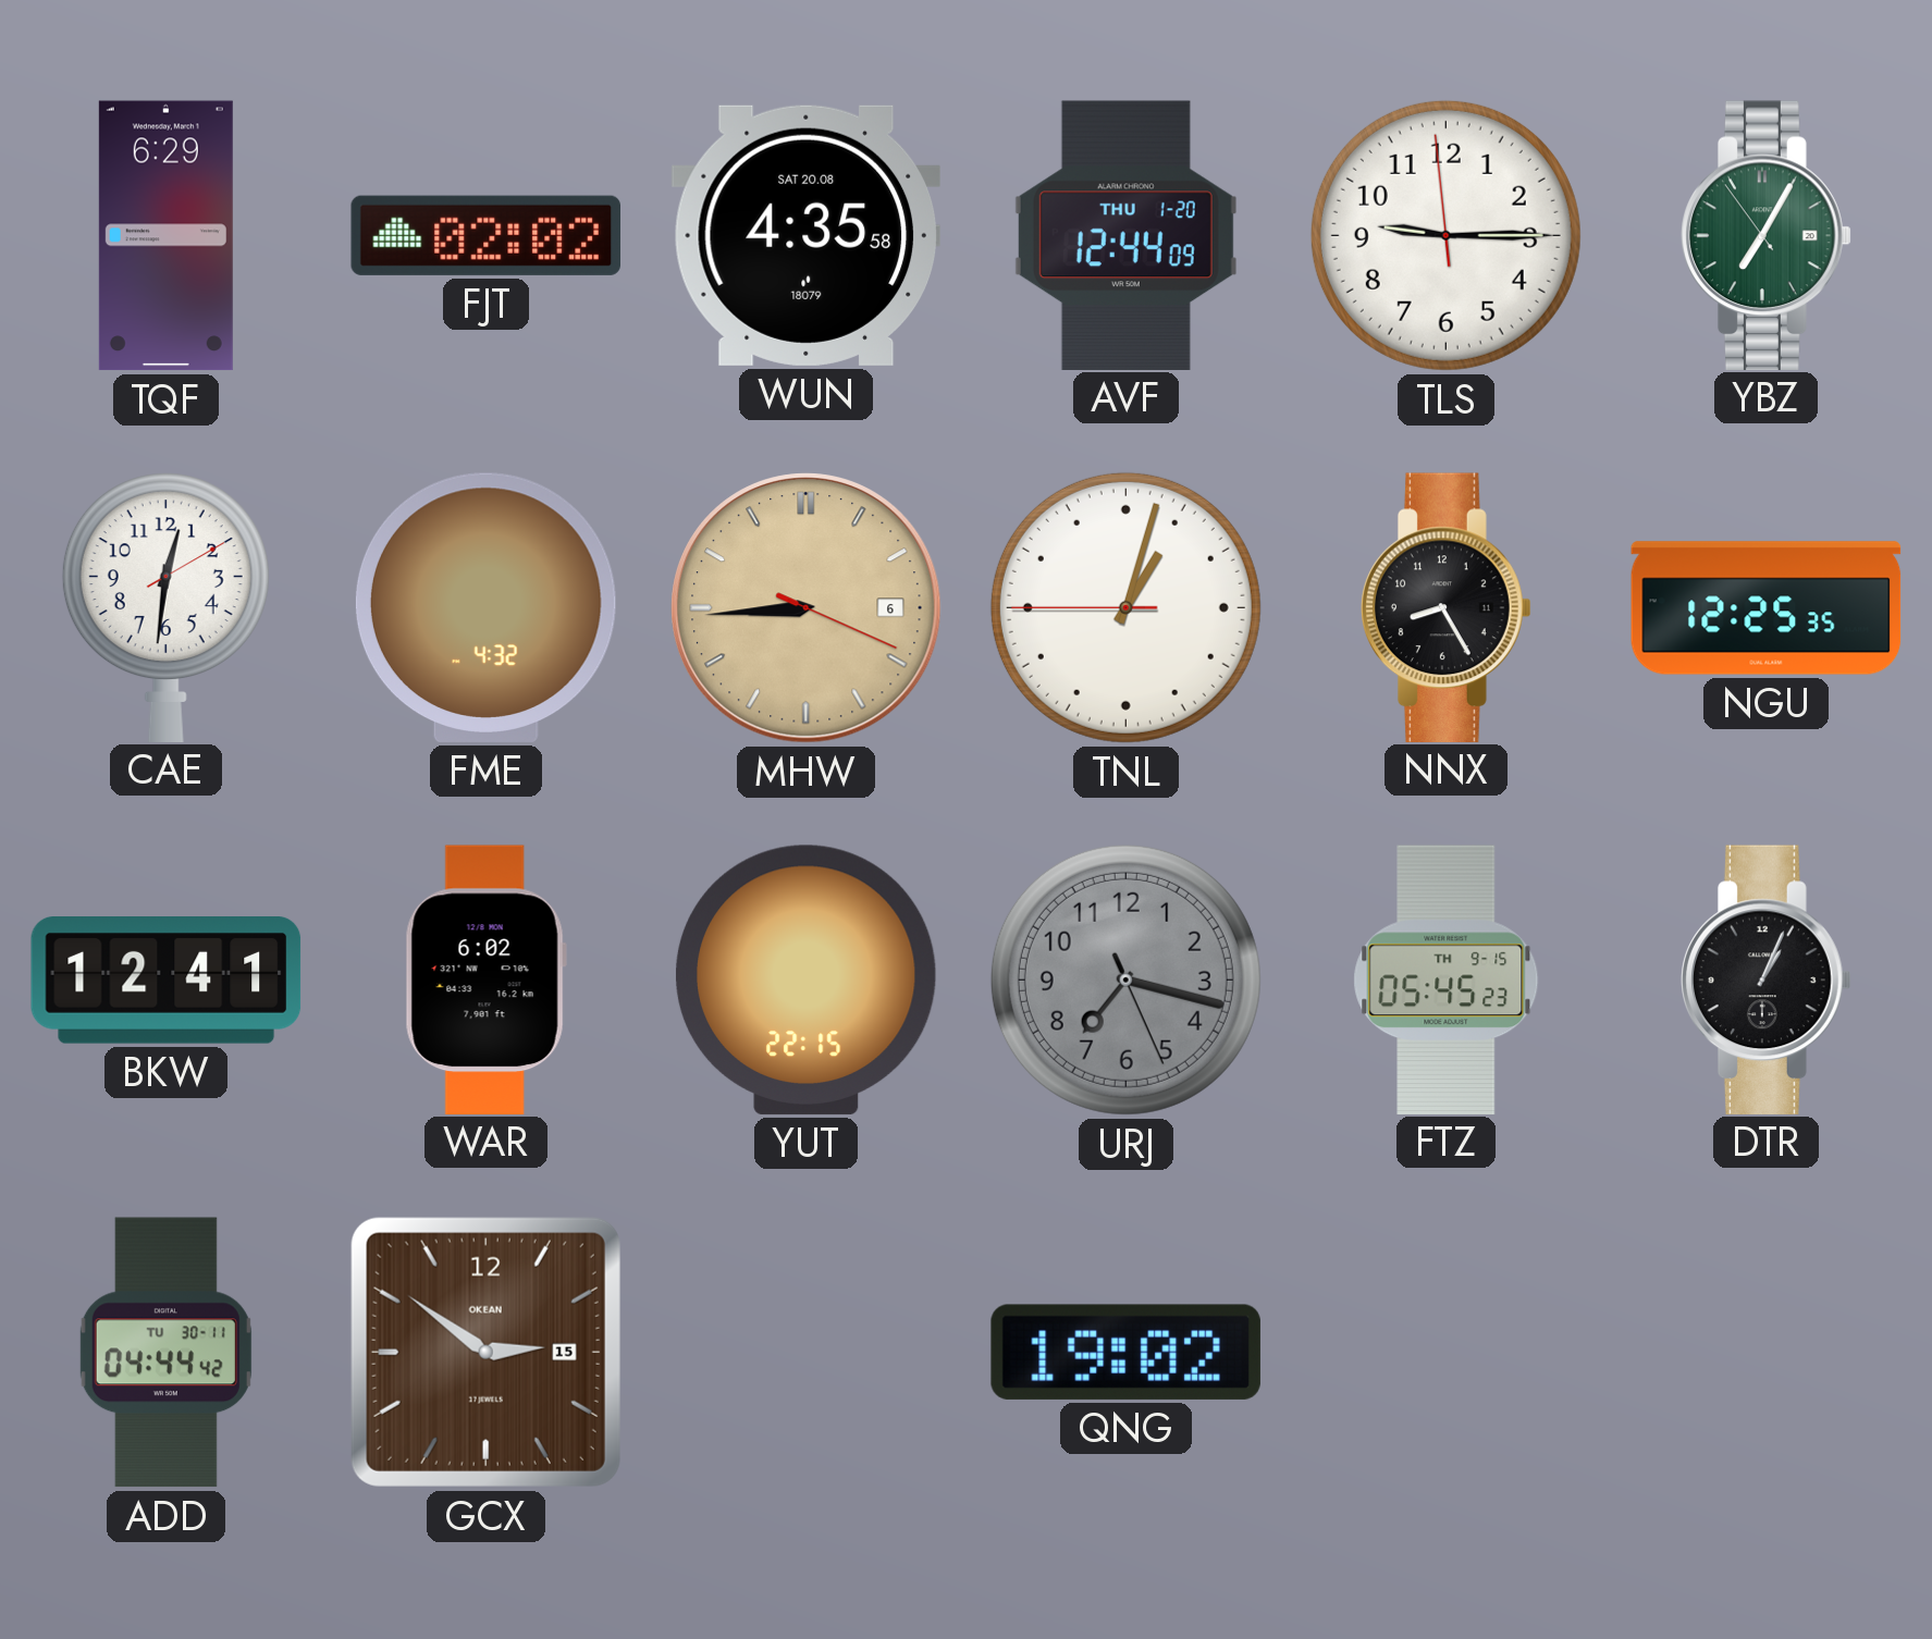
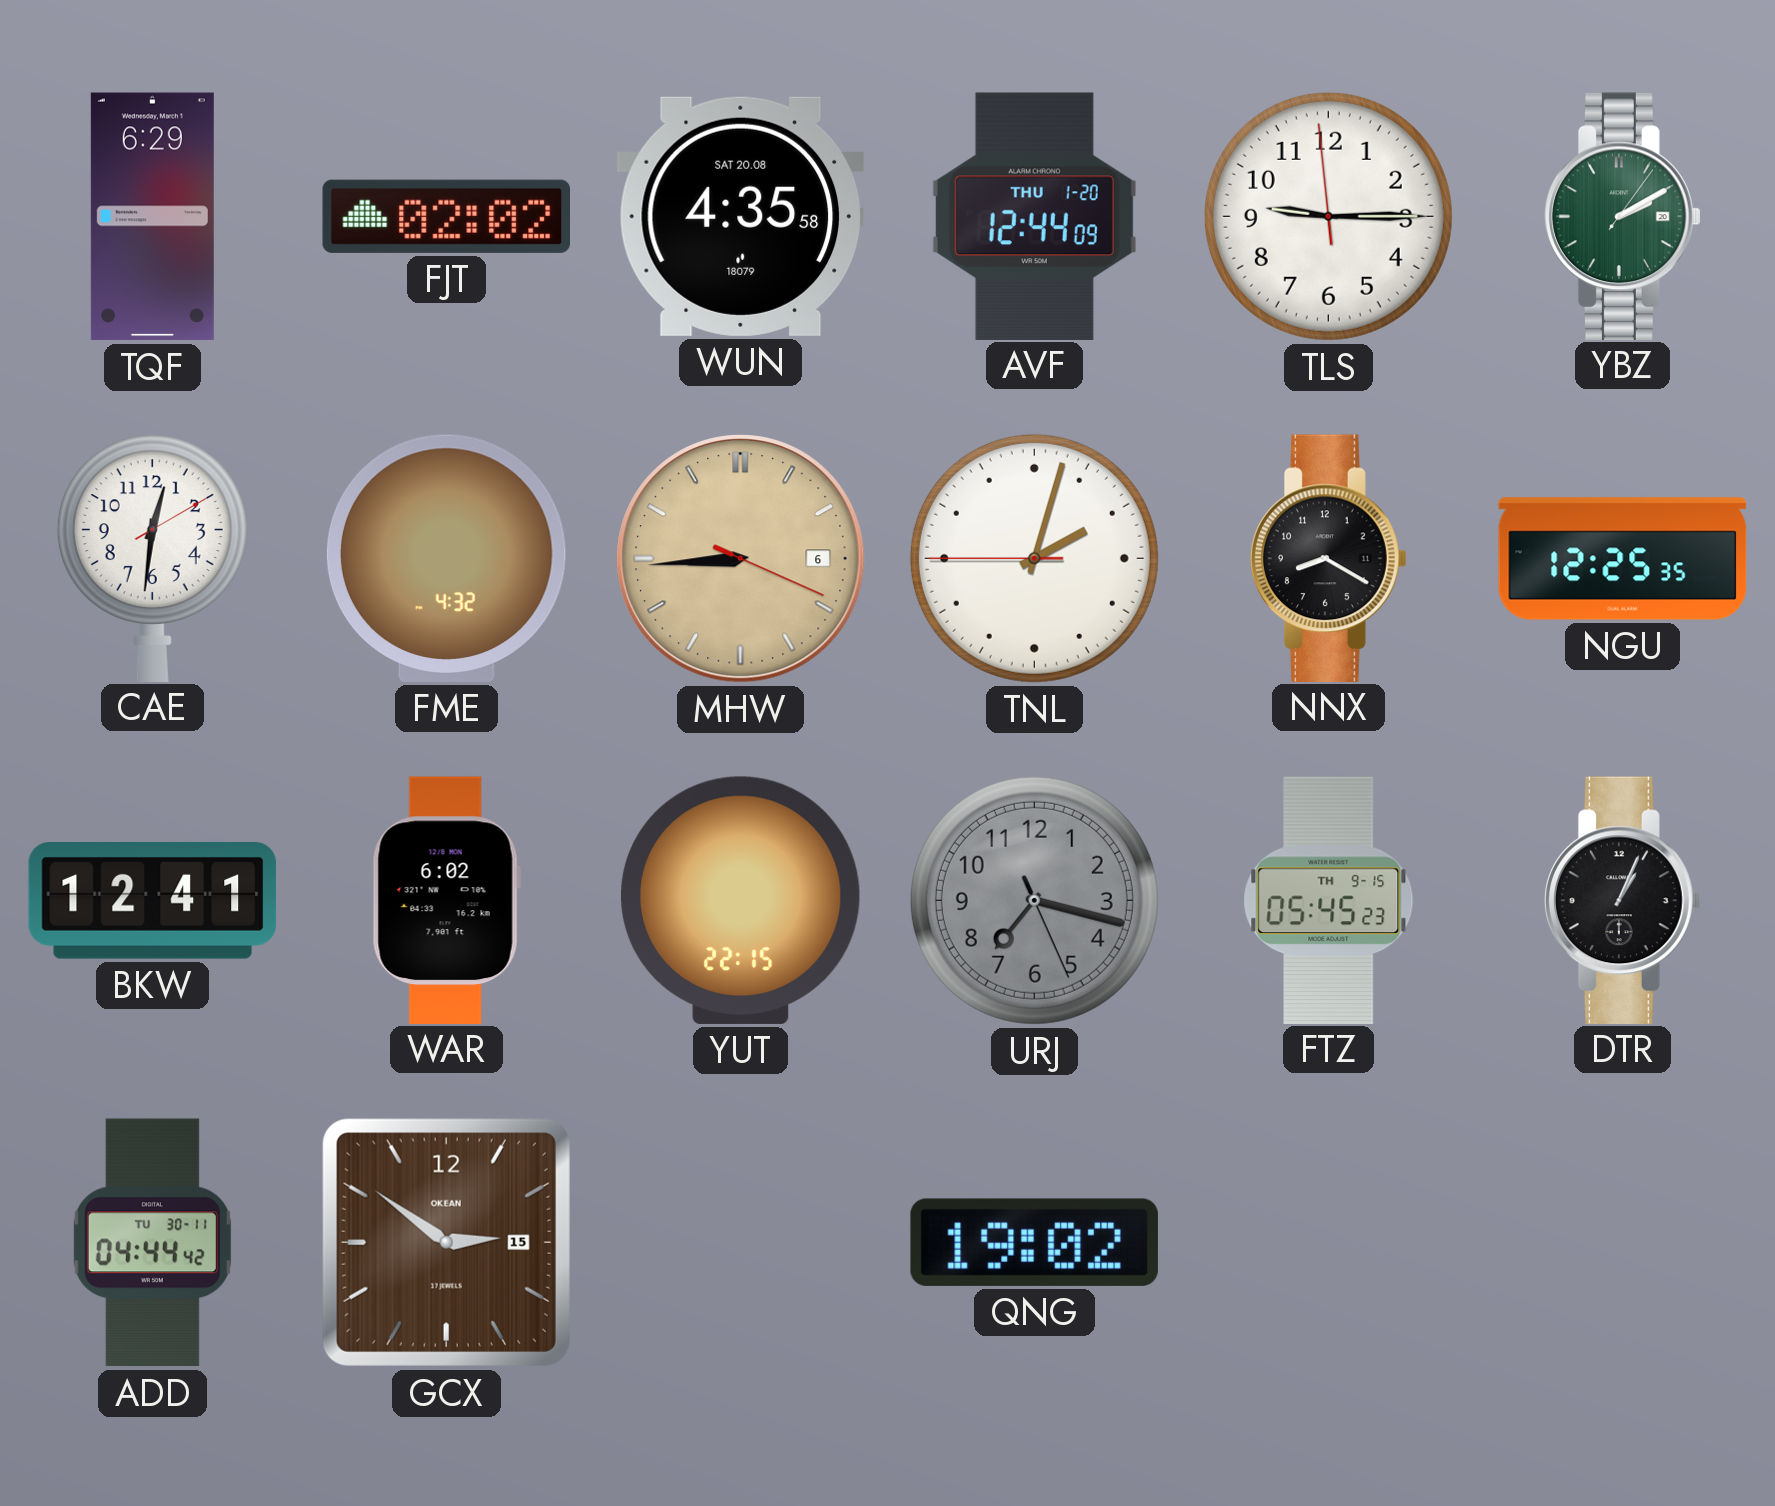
YBZ: 7:04 -> 2:10
TNL: 1:02 -> 2:02
NNX: 8:25 -> 8:20
